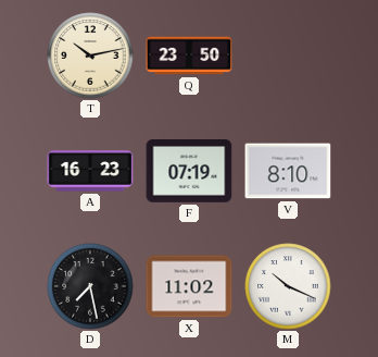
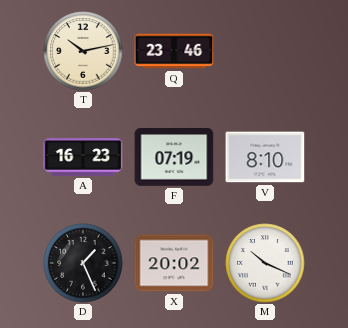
Q: 23:50 -> 23:46
D: 7:28 -> 1:26
X: 11:02 -> 20:02
